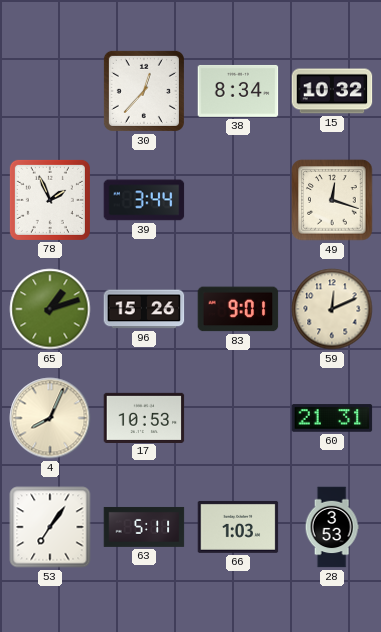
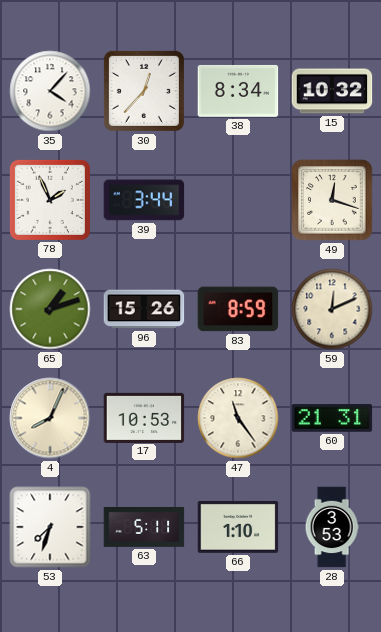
35: none -> 4:07
83: 9:01 -> 8:59
47: none -> 11:24
53: 7:06 -> 7:33
66: 1:03 -> 1:10
